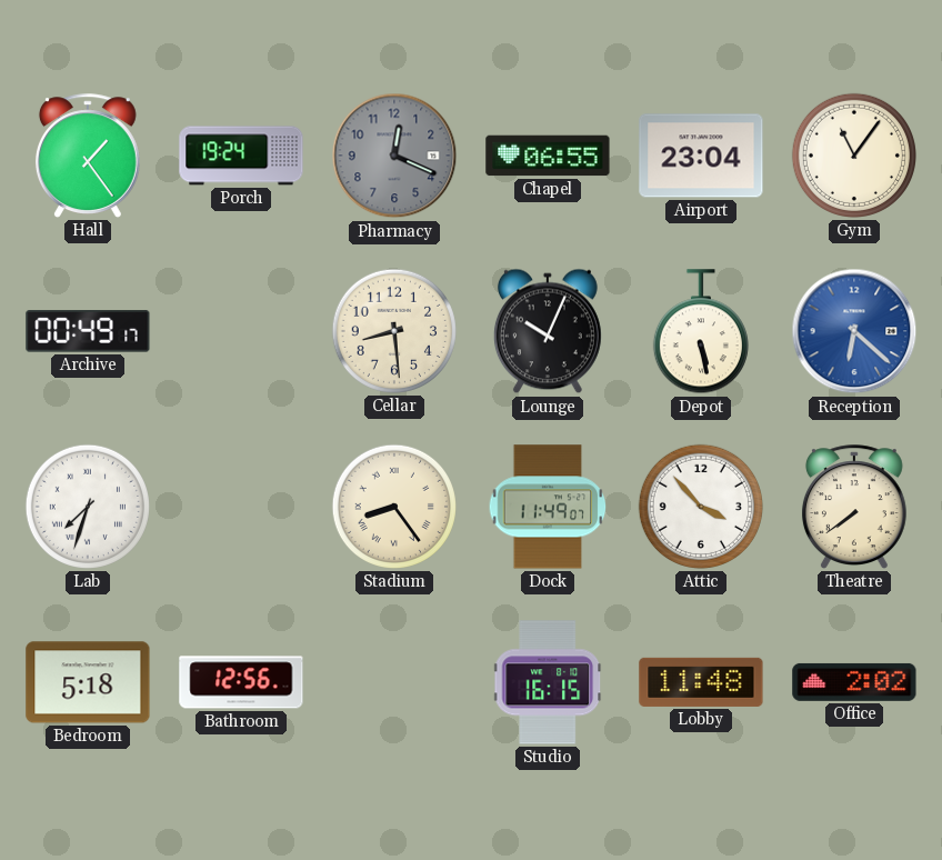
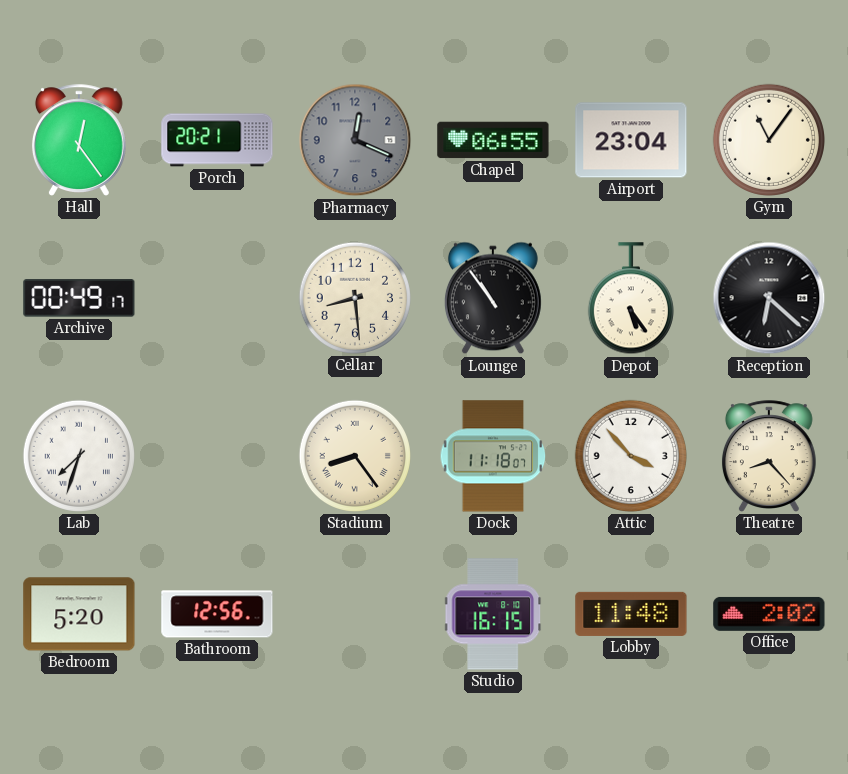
Hall: 1:24 -> 12:24
Porch: 19:24 -> 20:21
Lounge: 10:04 -> 10:54
Depot: 5:28 -> 5:24
Reception dial: blue -> black
Dock: 11:49 -> 11:18
Theatre: 7:39 -> 8:23
Bedroom: 5:18 -> 5:20
